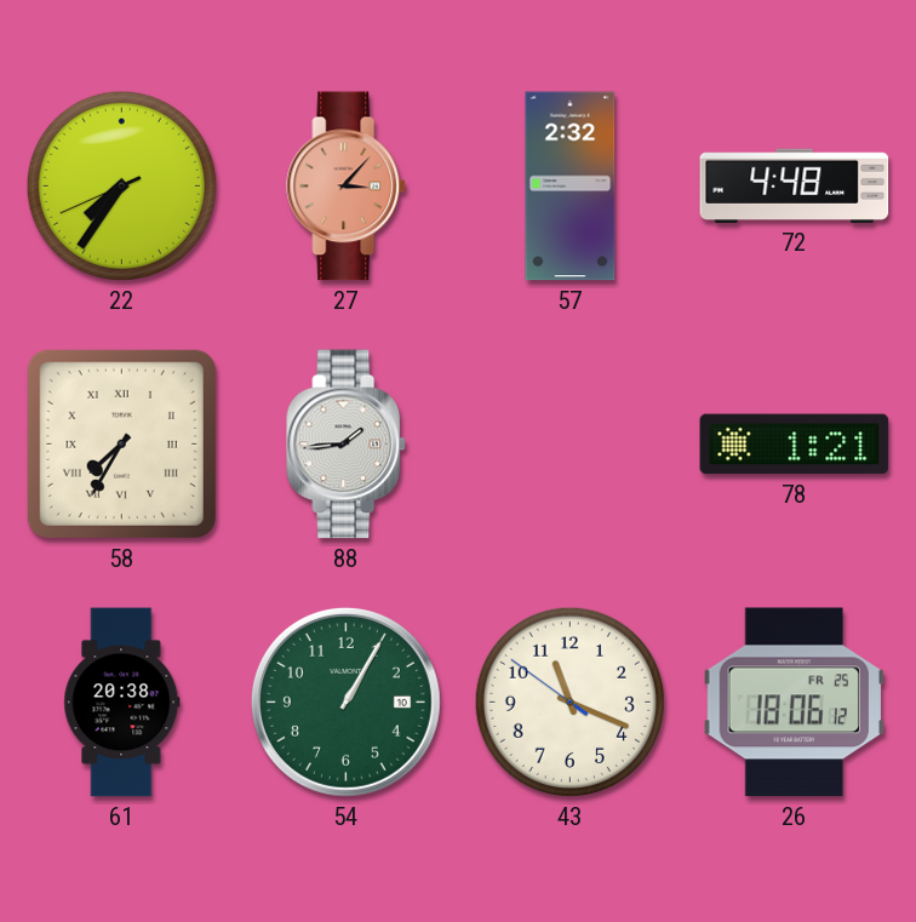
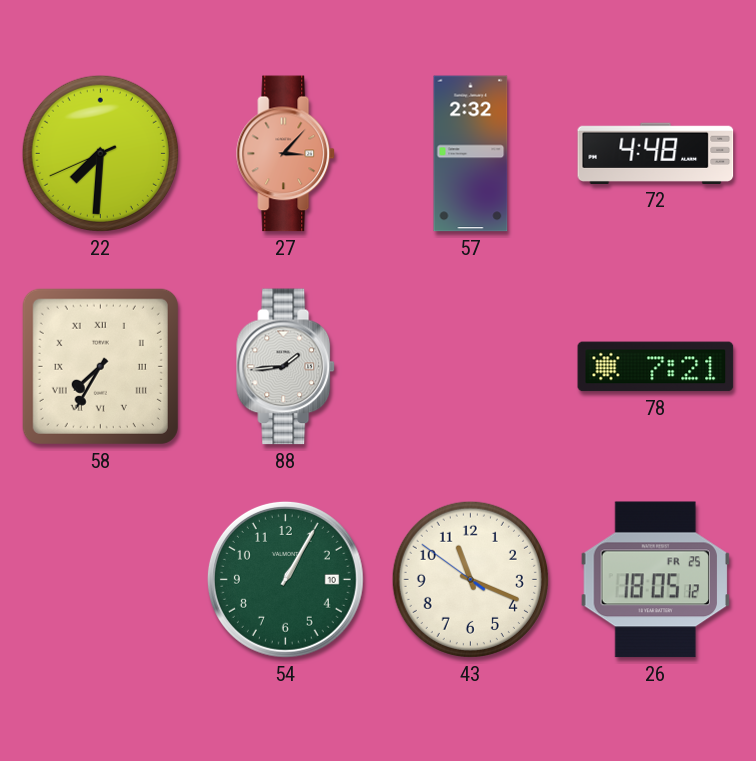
22: 7:35 -> 7:30
78: 1:21 -> 7:21
61: 20:38 -> none
26: 18:06 -> 18:05
